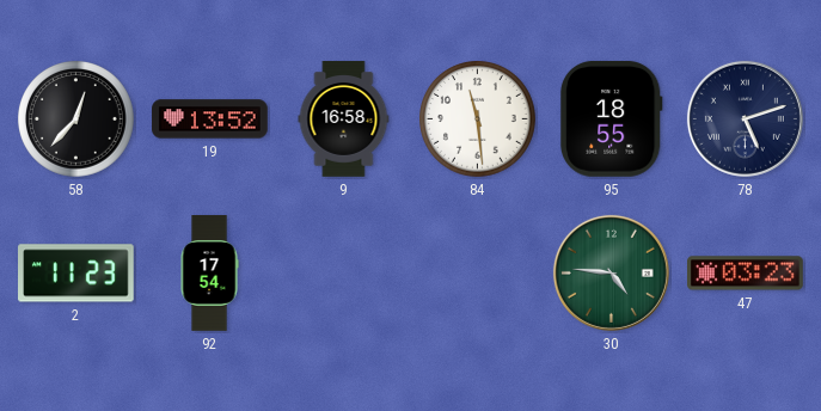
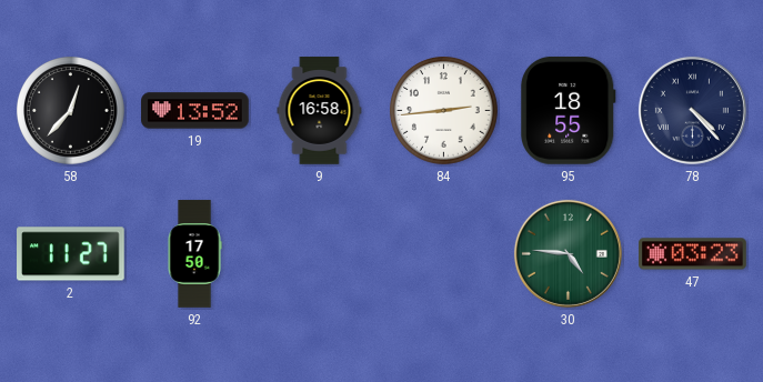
84: 11:29 -> 2:44
78: 5:12 -> 4:23
2: 11:23 -> 11:27
92: 17:54 -> 17:50
